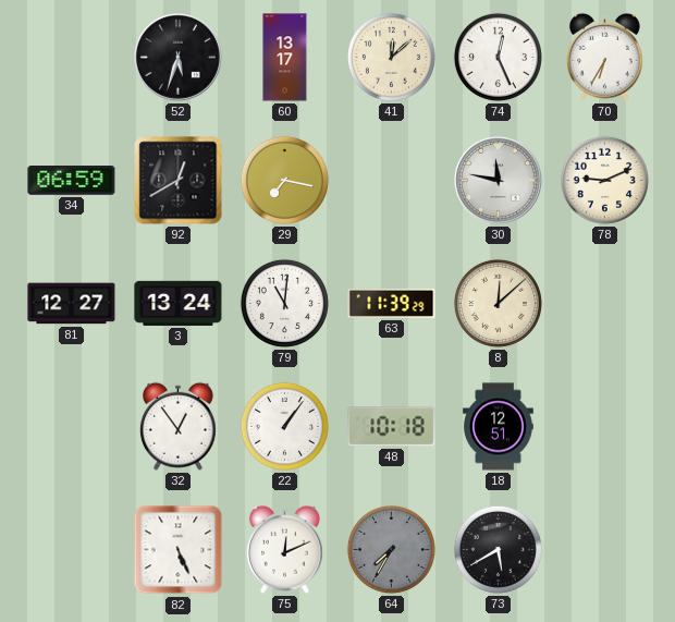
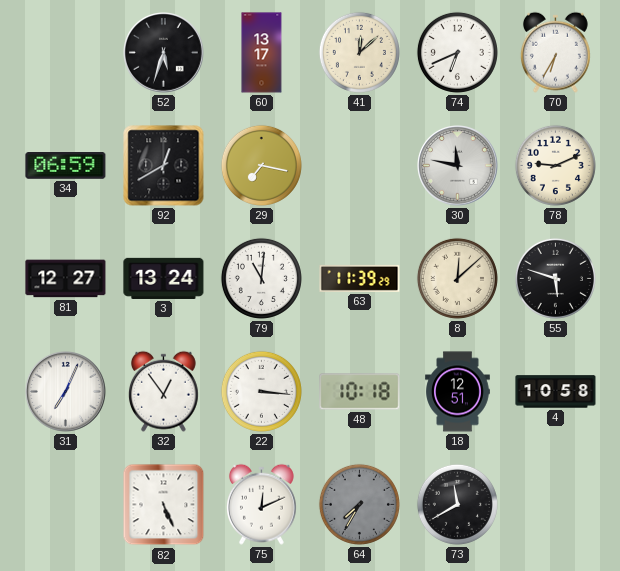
74: 12:26 -> 6:41
55: none -> 5:48
31: none -> 7:04
22: 1:06 -> 3:16
4: none -> 10:58
73: 5:40 -> 11:40
